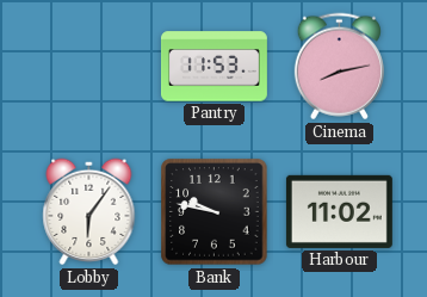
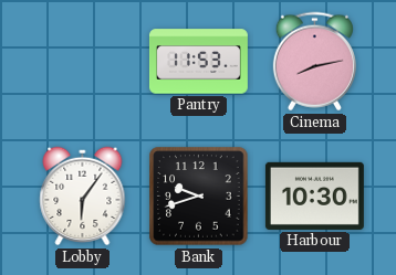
Bank: 9:47 -> 9:42
Harbour: 11:02 -> 10:30
